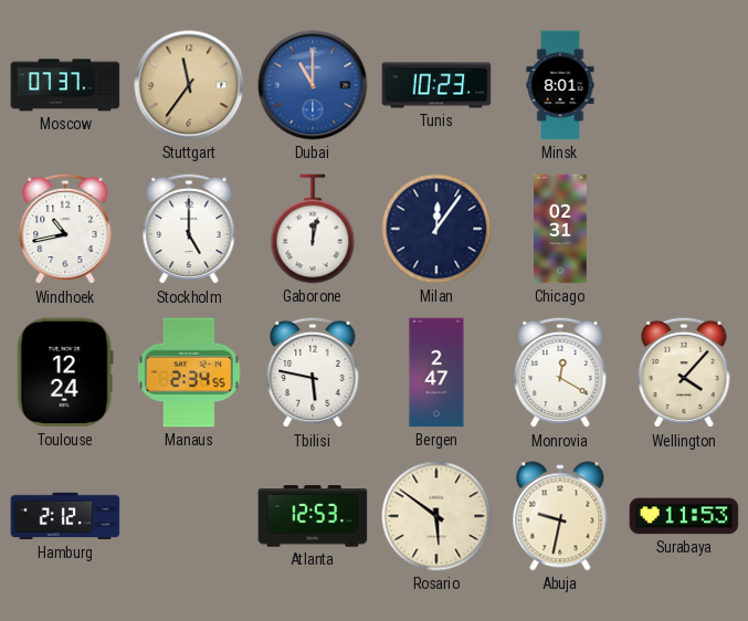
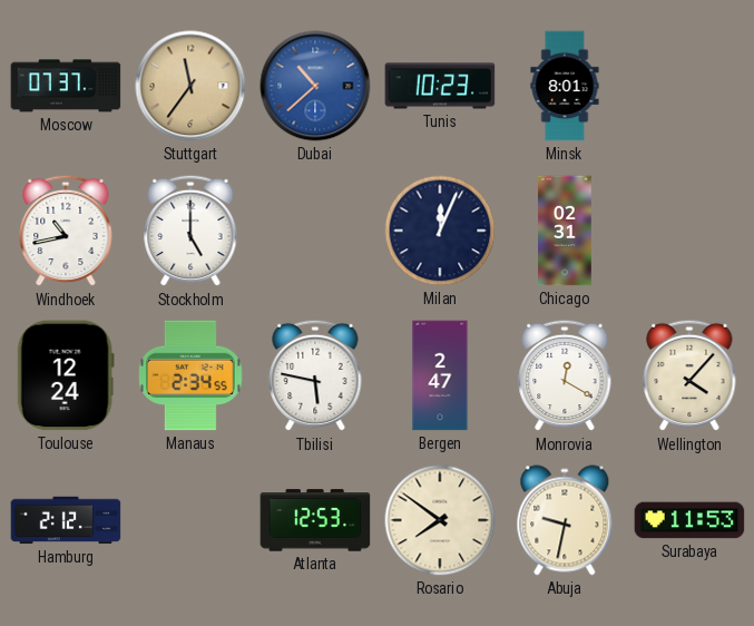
Dubai: 11:00 -> 10:38
Gaborone: 12:02 -> none
Milan: 12:06 -> 12:04
Rosario: 5:51 -> 7:51
